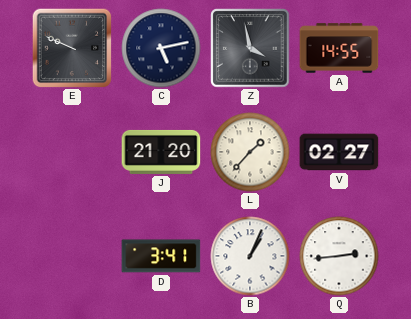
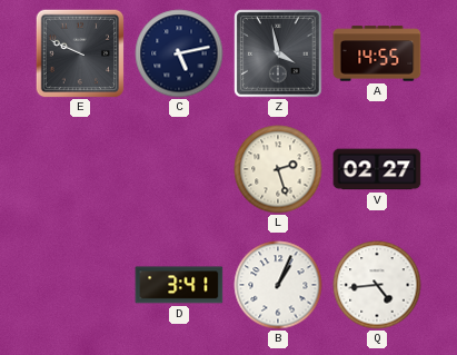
J: 21:20 -> none
L: 1:37 -> 2:27
Q: 2:44 -> 4:44
